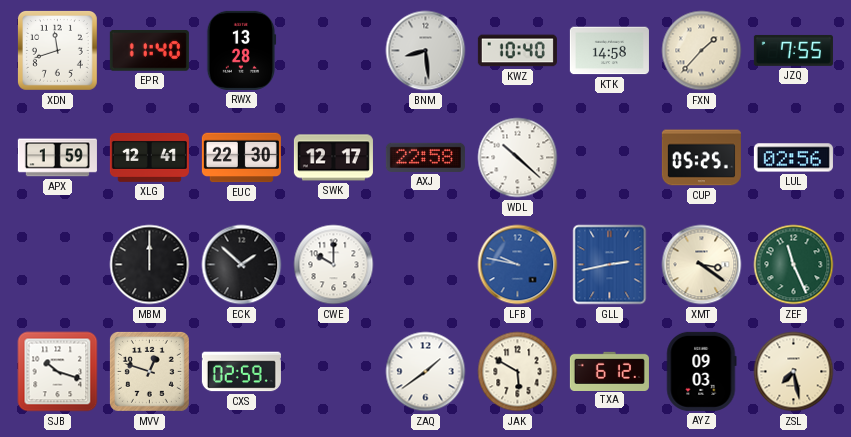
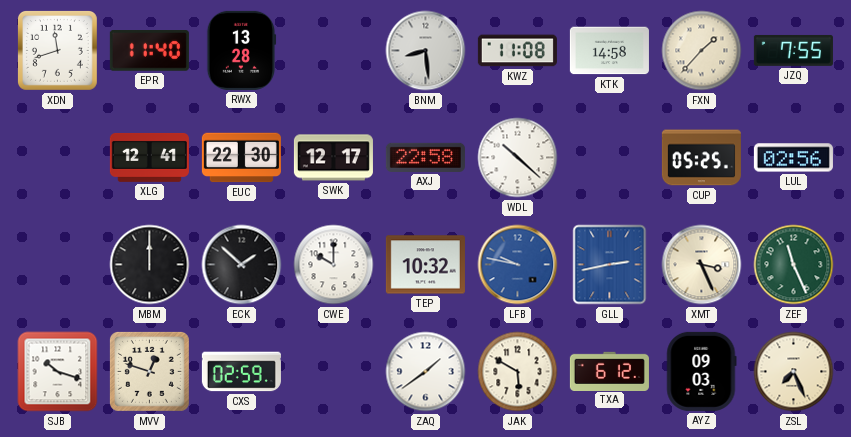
KWZ: 10:40 -> 11:08
APX: 1:59 -> none
TEP: none -> 10:32
XMT: 3:21 -> 3:26
ZSL: 7:28 -> 7:26
